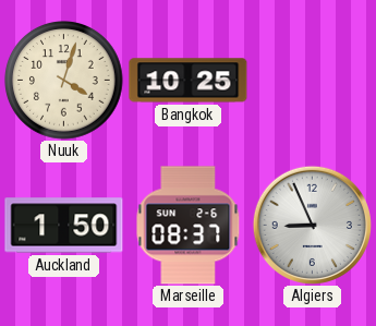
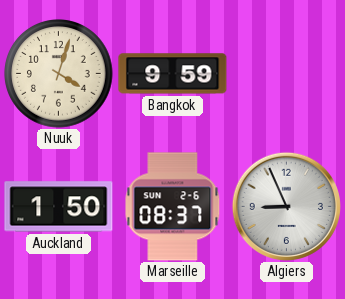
Bangkok: 10:25 -> 9:59
